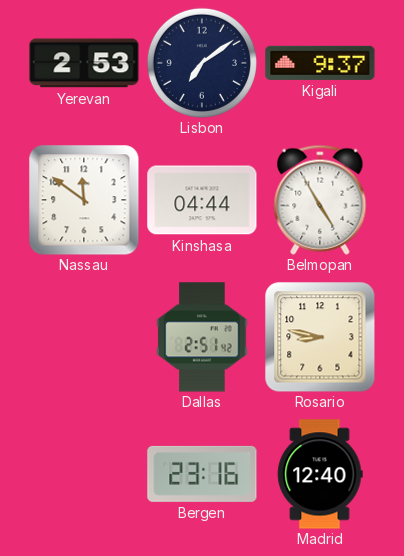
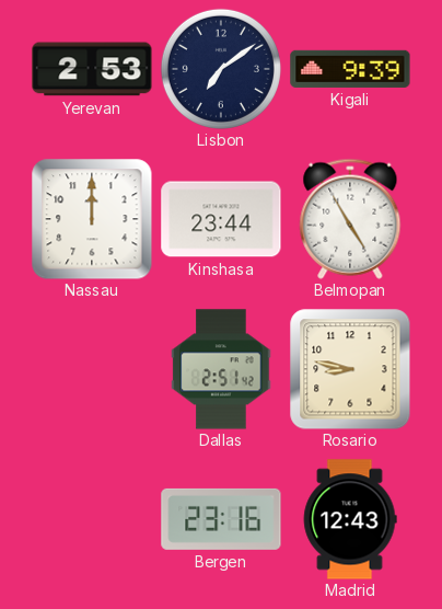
Kigali: 9:37 -> 9:39
Nassau: 11:51 -> 12:00
Kinshasa: 04:44 -> 23:44
Madrid: 12:40 -> 12:43
